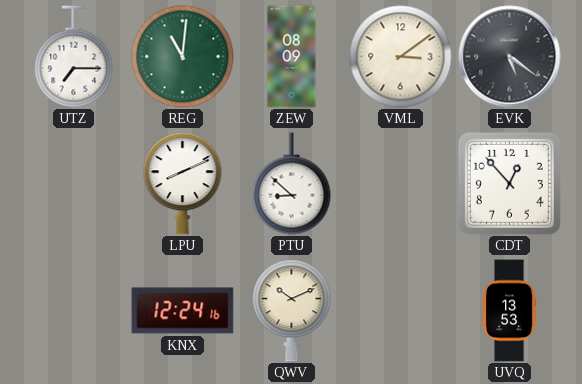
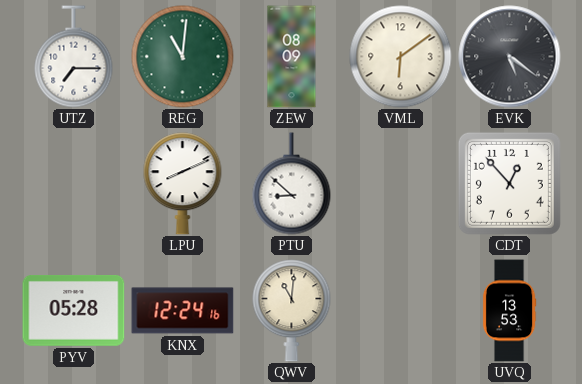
VML: 3:09 -> 6:09
PYV: none -> 05:28
QWV: 10:11 -> 11:01
